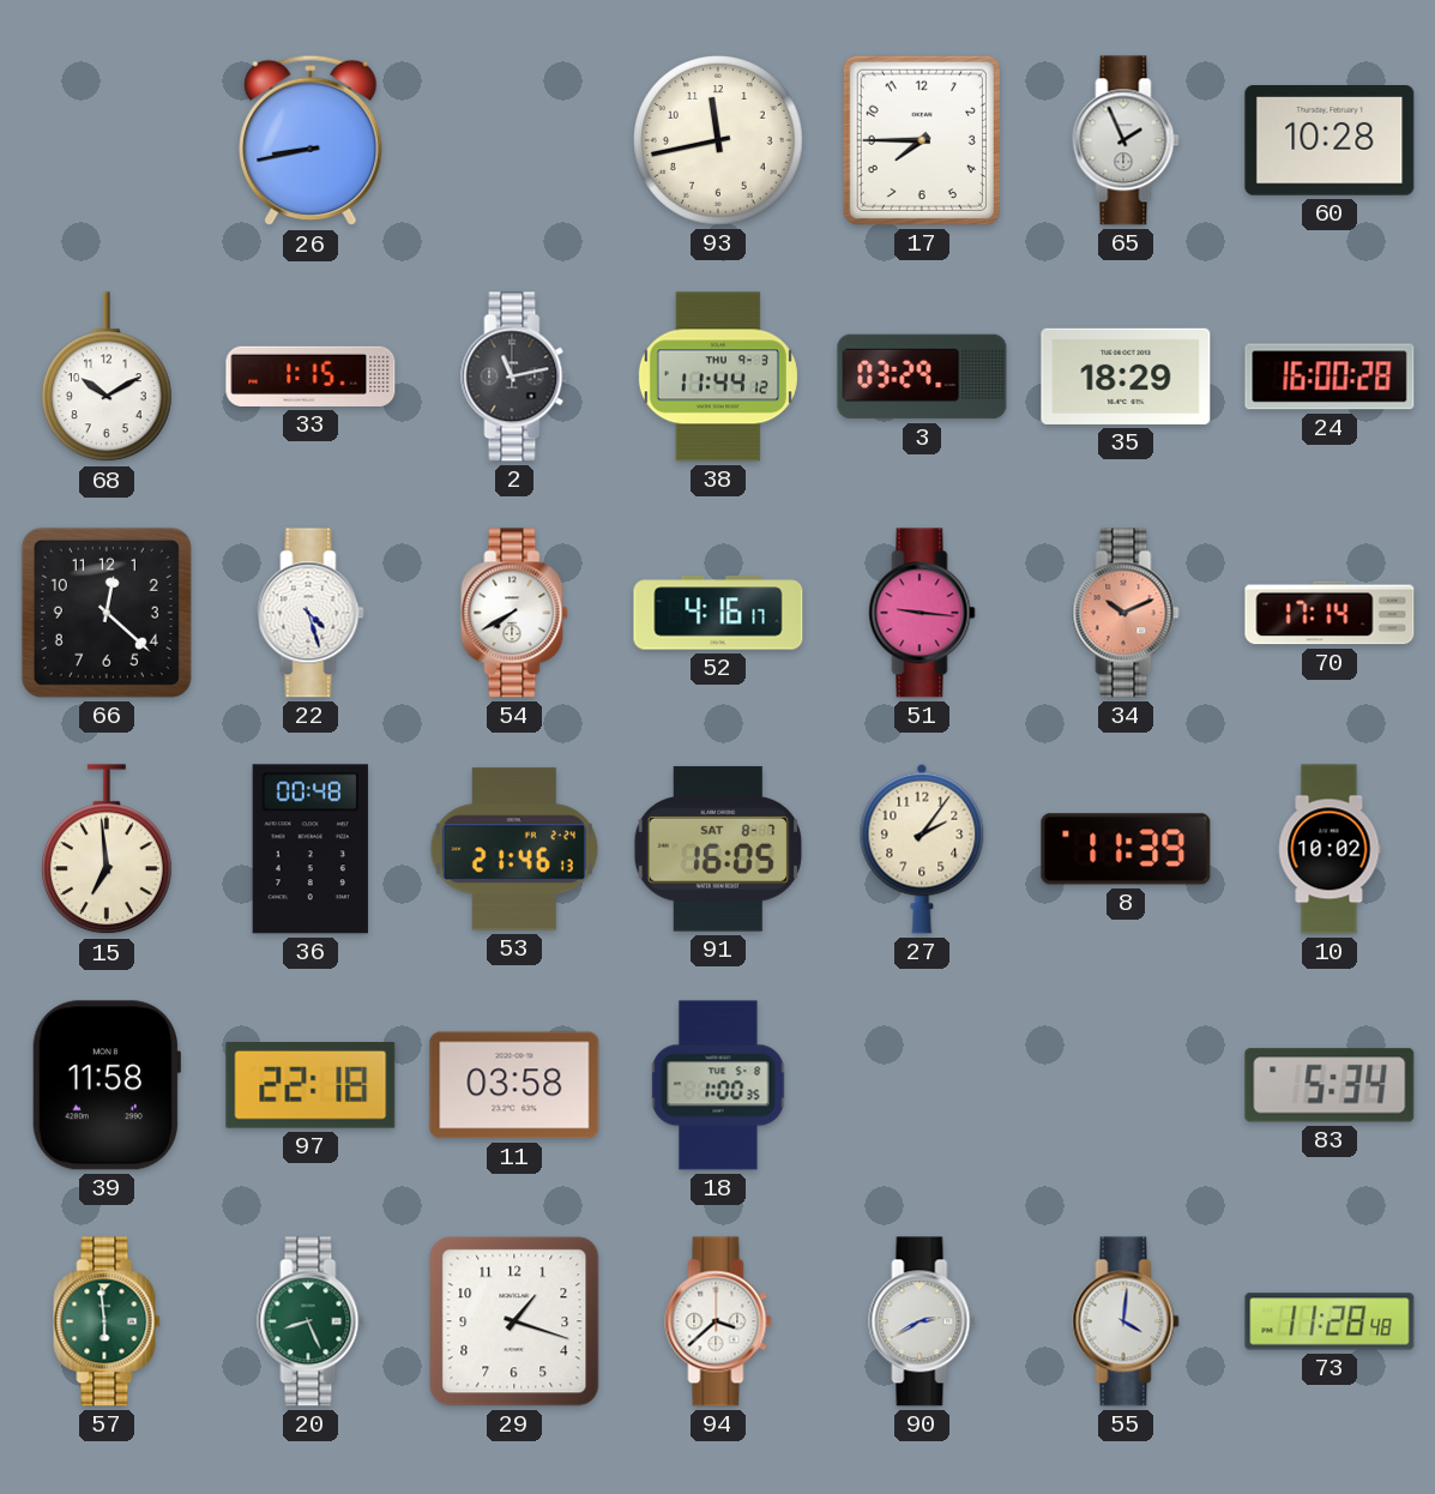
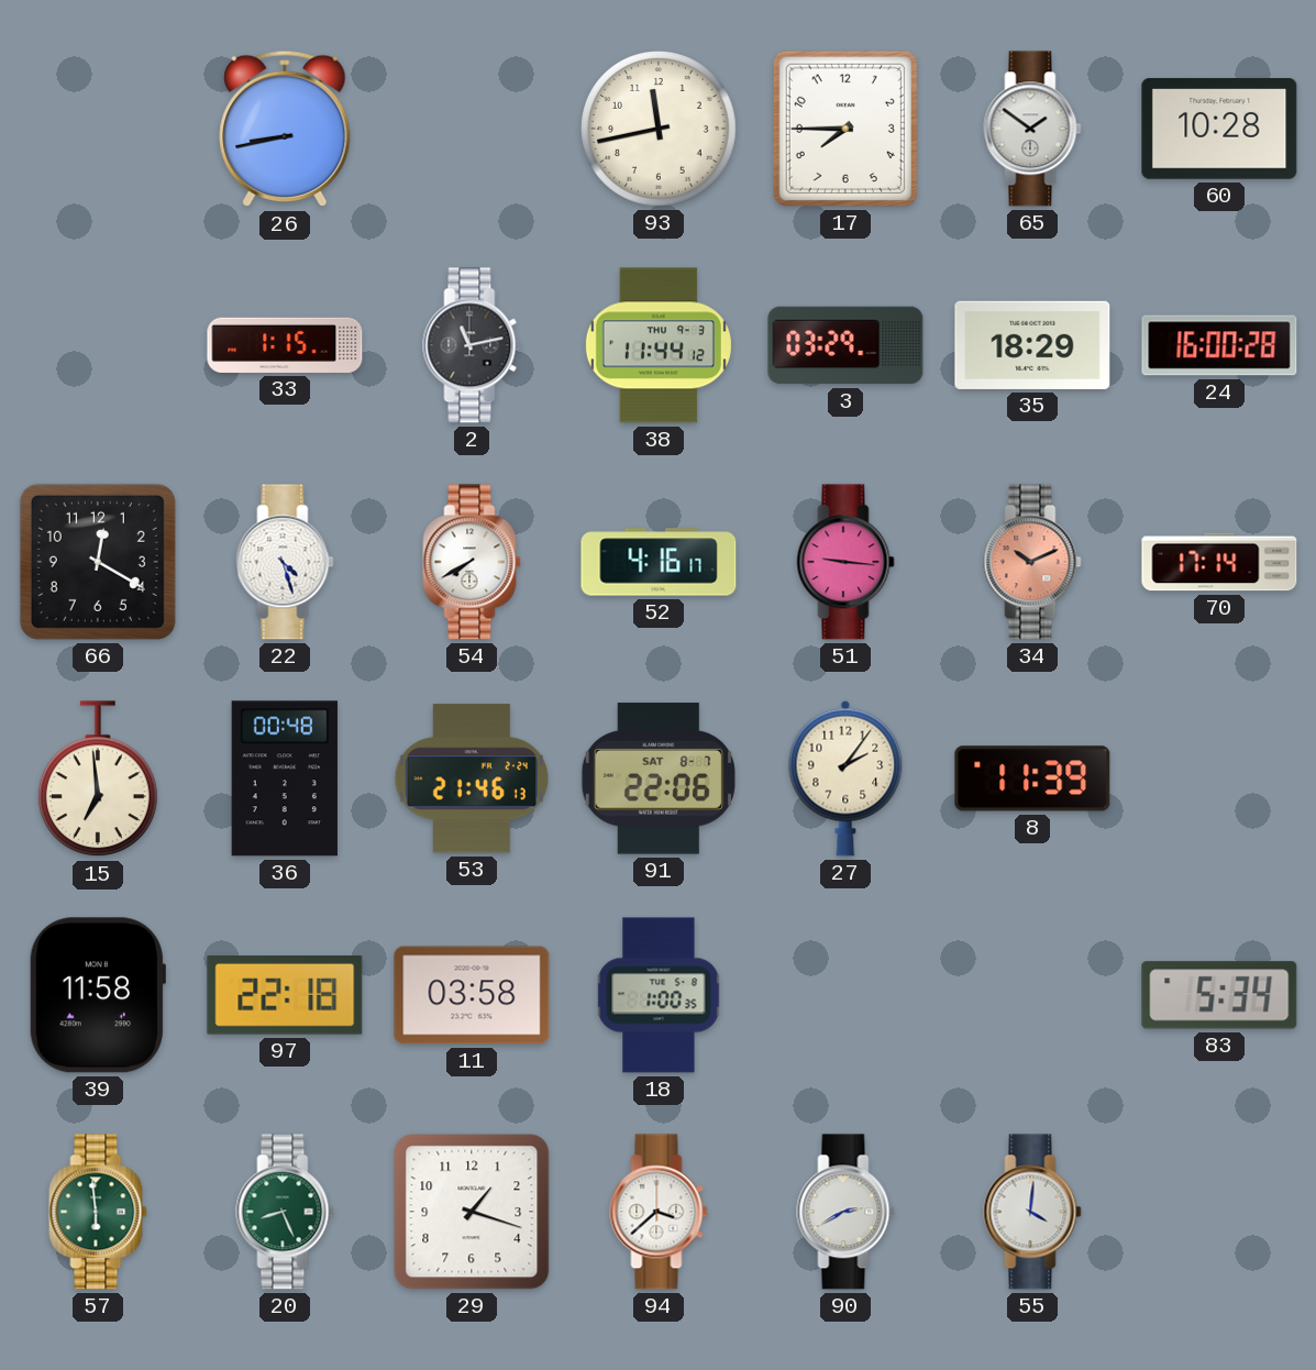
65: 1:56 -> 1:51
68: 10:10 -> none
66: 12:22 -> 12:20
91: 16:05 -> 22:06
10: 10:02 -> none
73: 11:28 -> none
